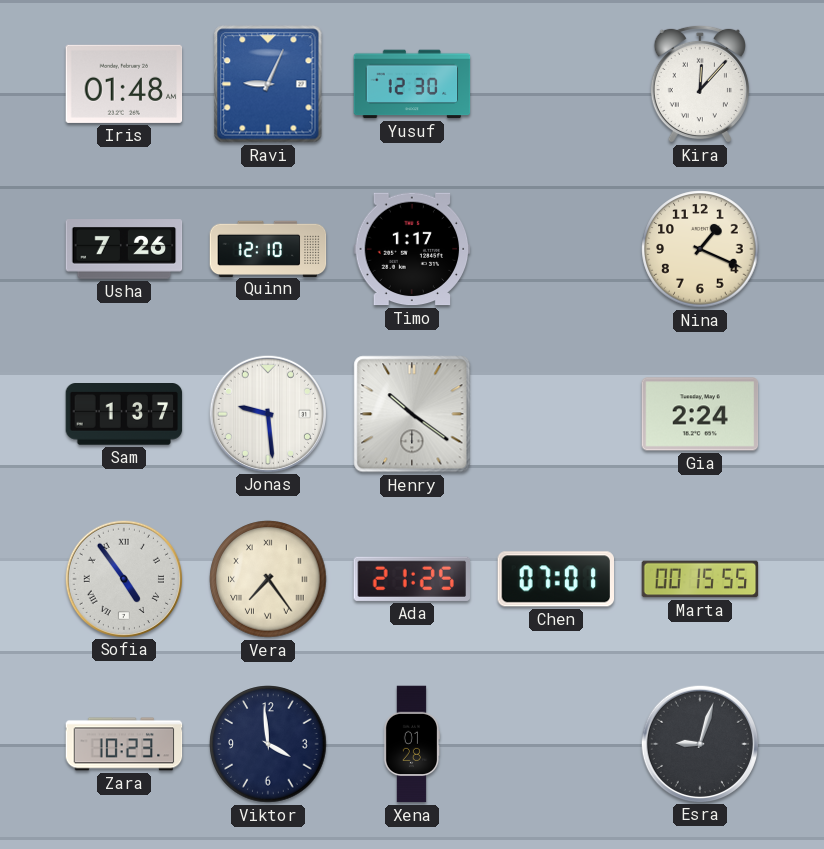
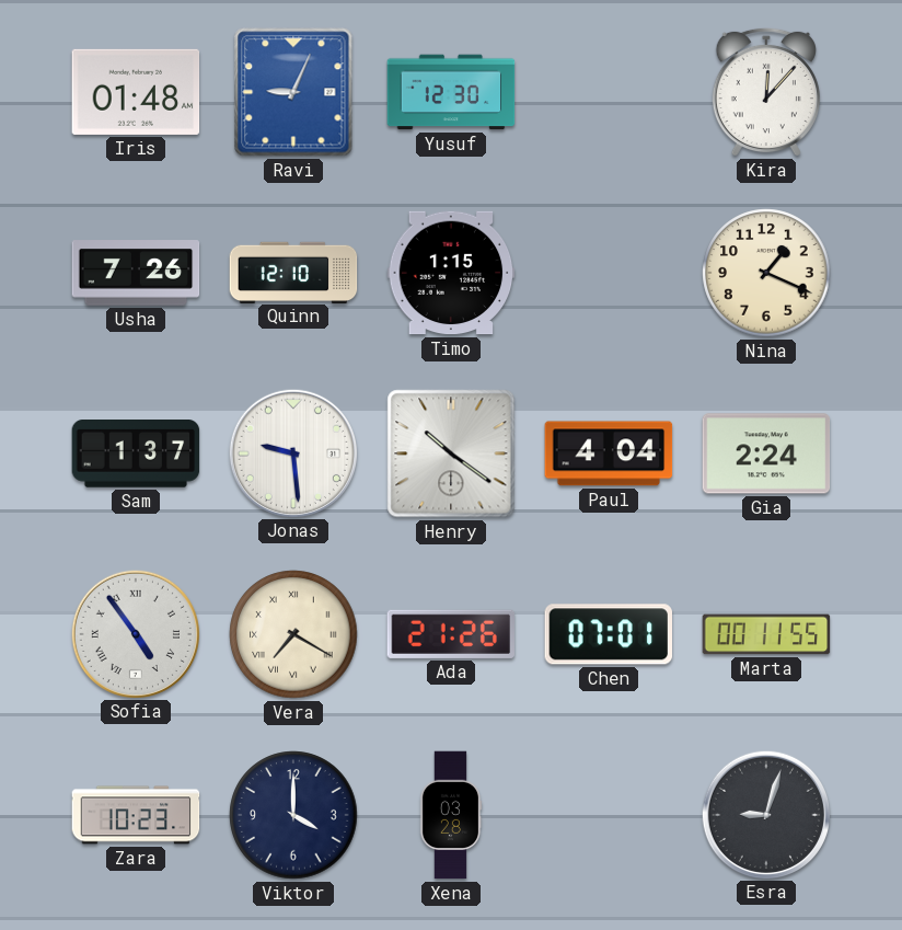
Timo: 1:17 -> 1:15
Paul: none -> 4:04
Vera: 7:24 -> 7:20
Ada: 21:25 -> 21:26
Marta: 00:15 -> 00:11
Viktor: 3:59 -> 4:00
Xena: 01:28 -> 03:28
